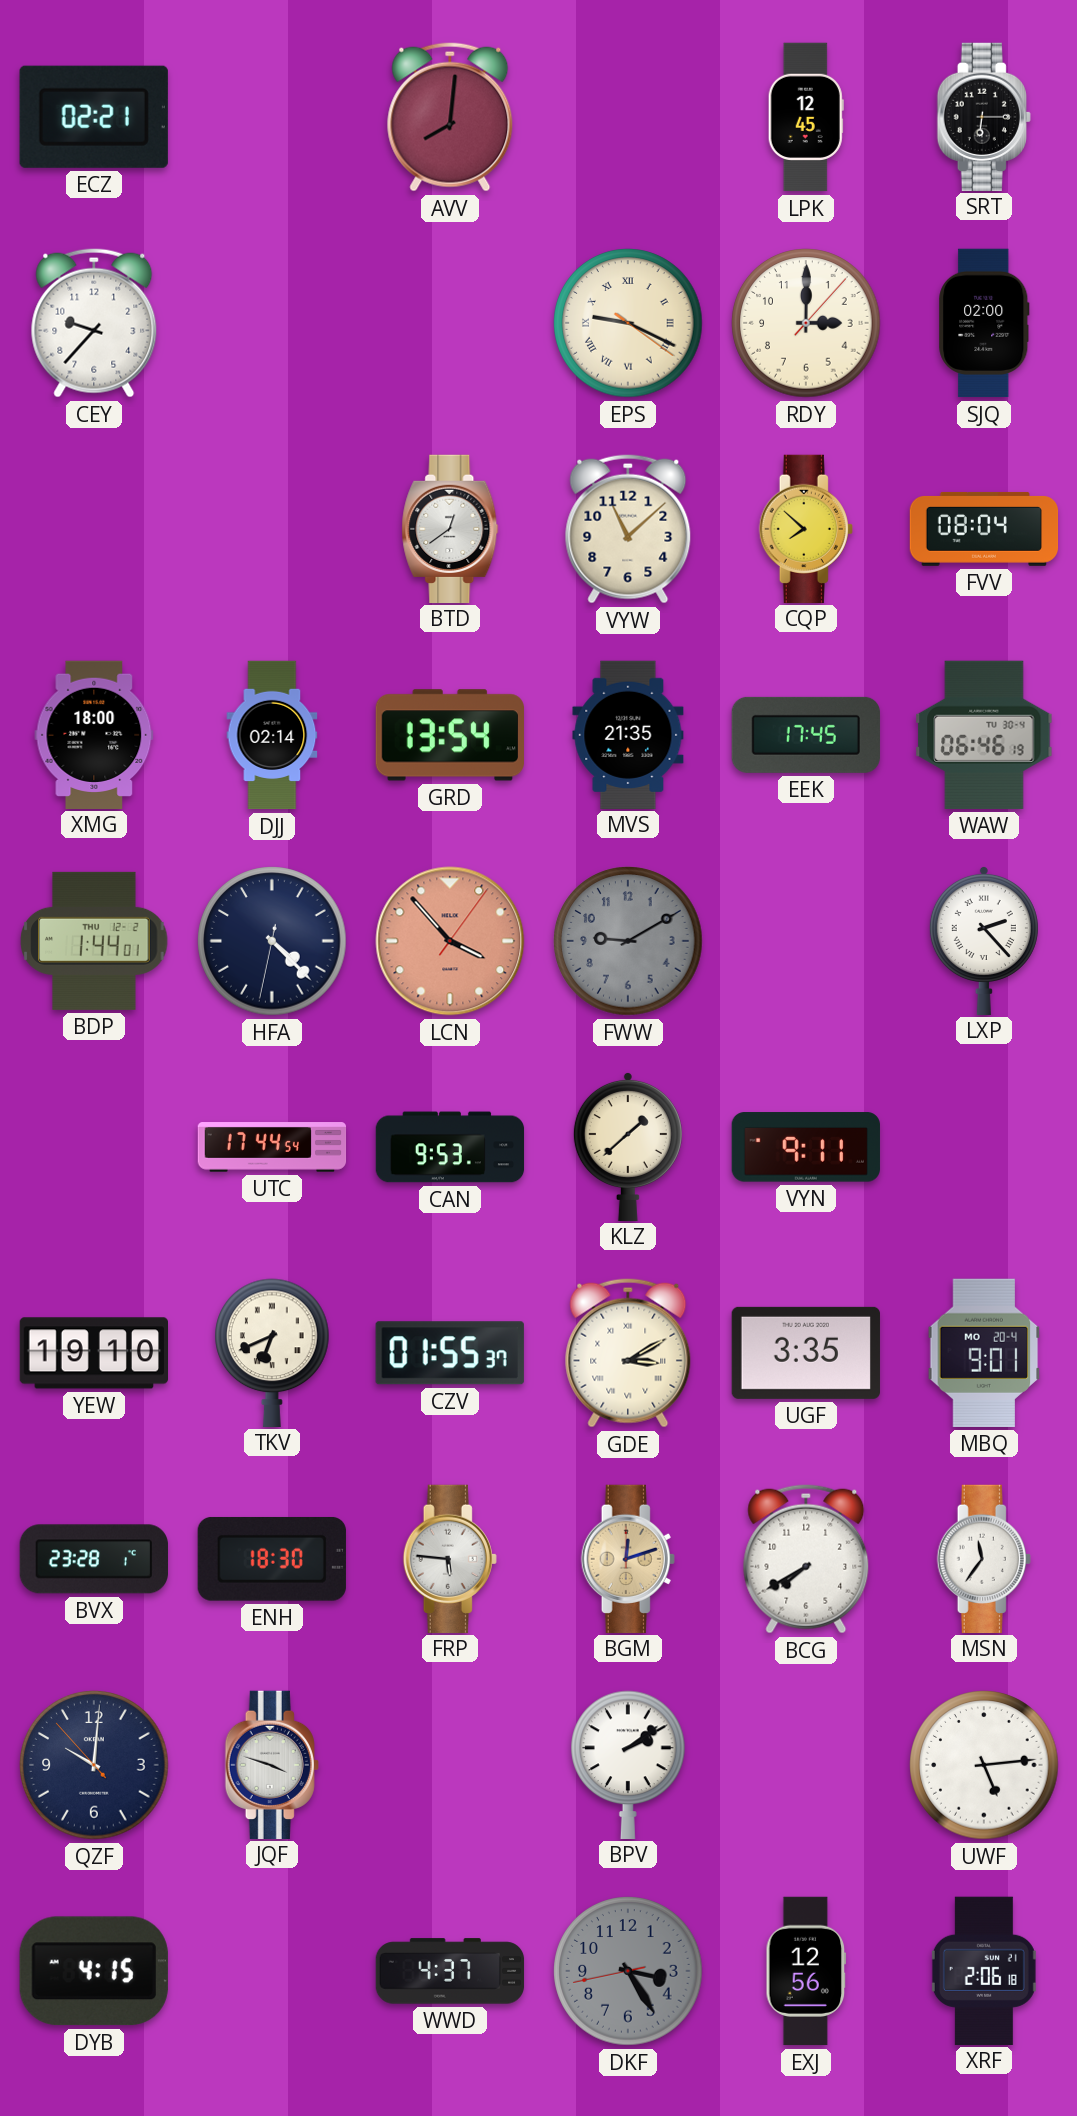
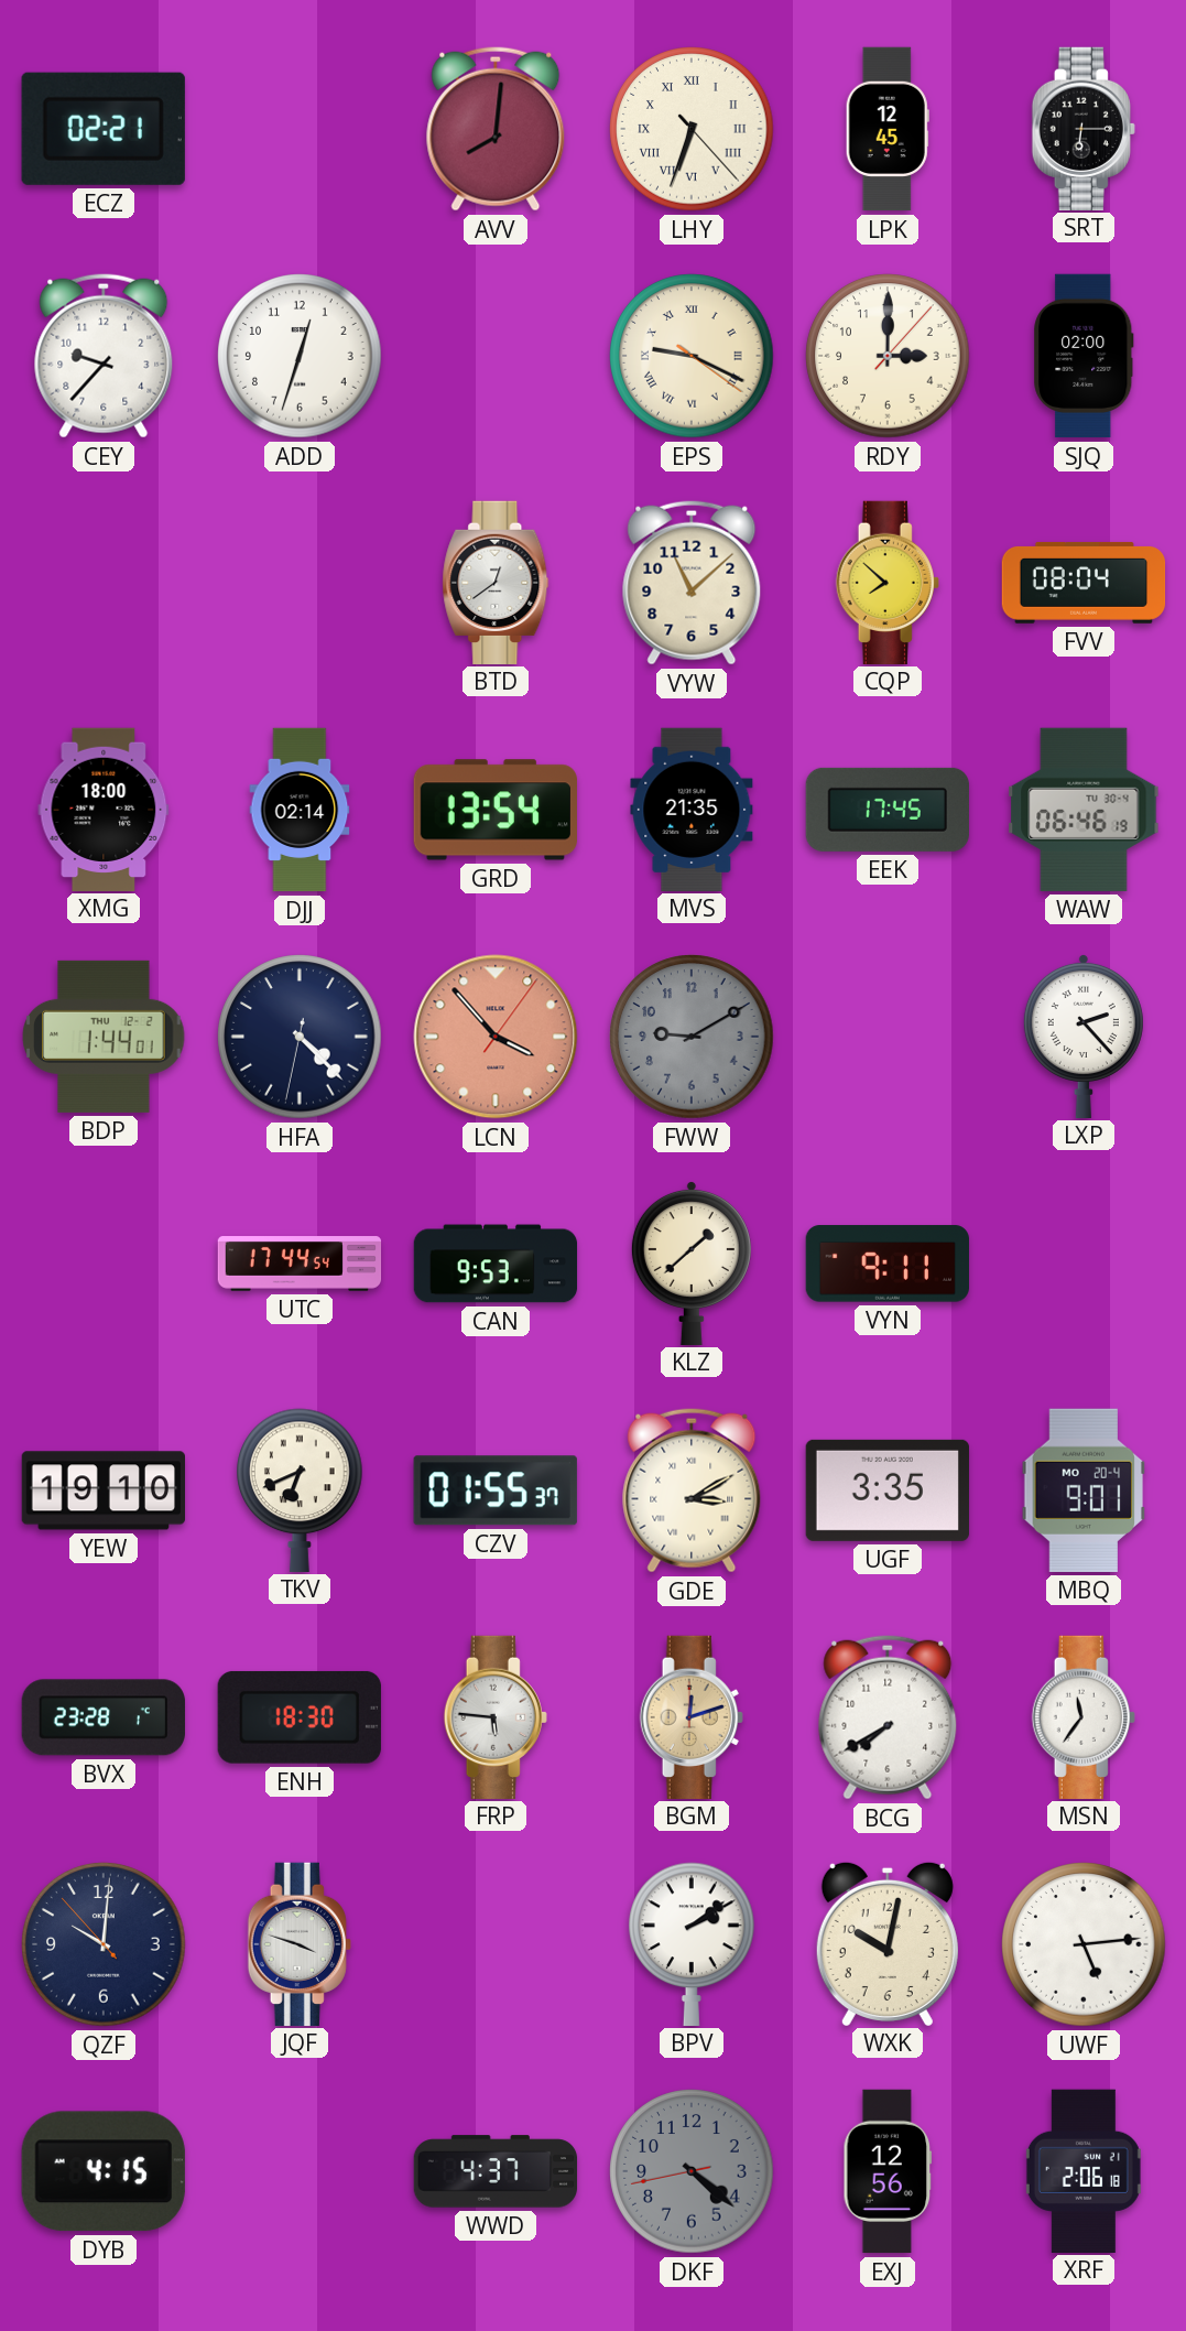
LHY: none -> 6:33
ADD: none -> 12:33
WXK: none -> 10:02
DKF: 3:24 -> 4:21
